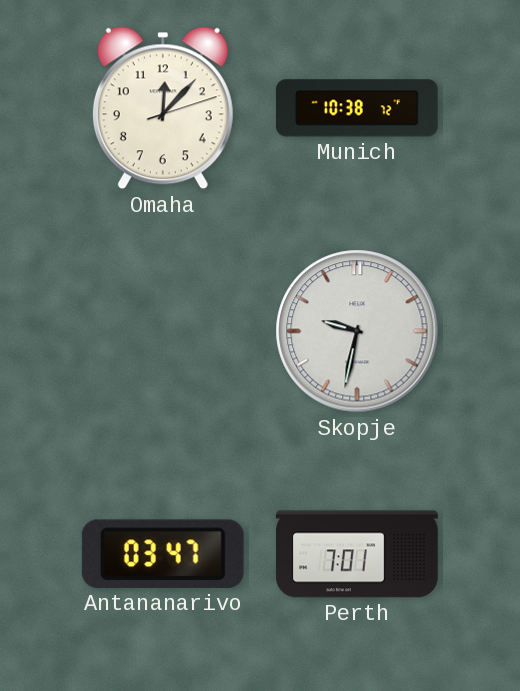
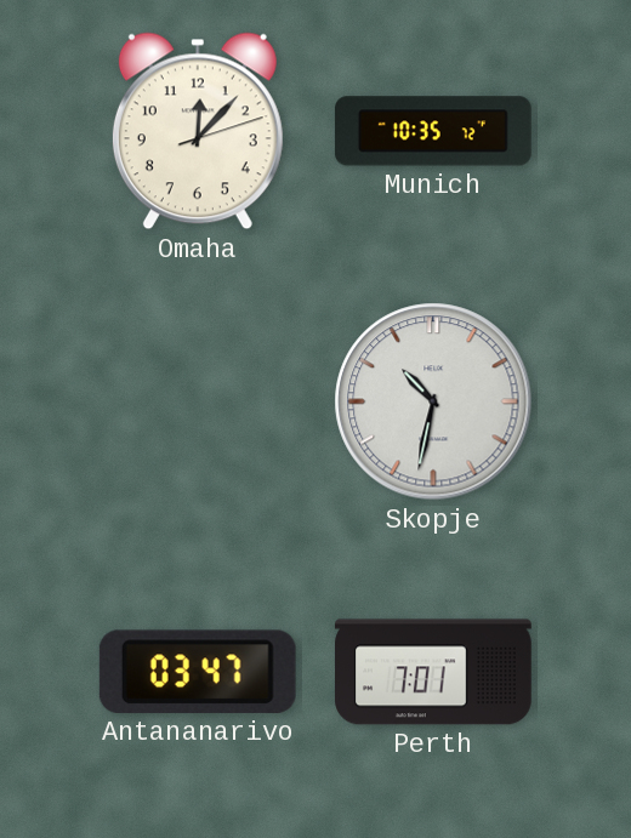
Munich: 10:38 -> 10:35
Skopje: 9:32 -> 10:32
